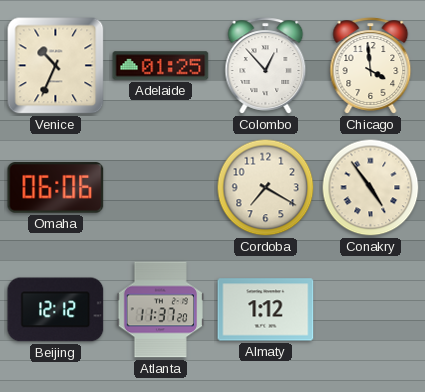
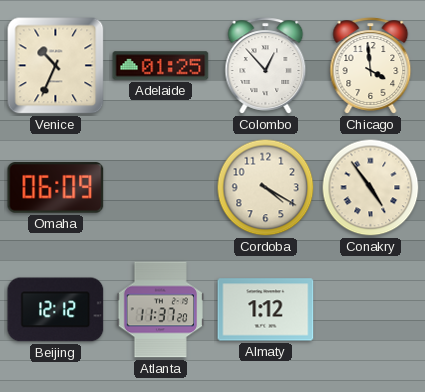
Omaha: 06:06 -> 06:09
Cordoba: 7:20 -> 4:20
